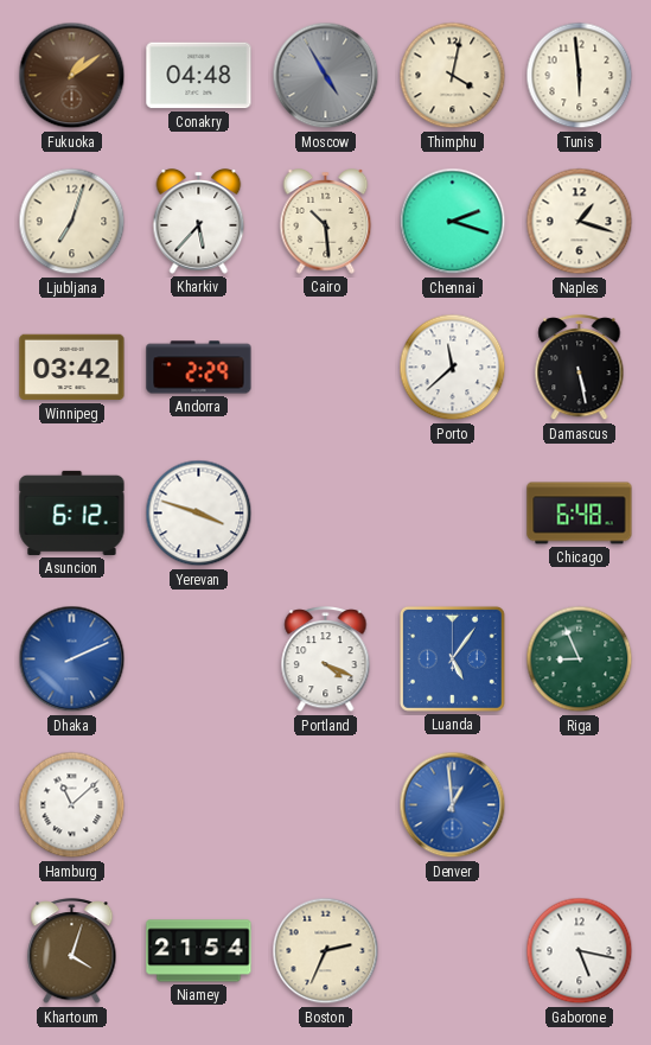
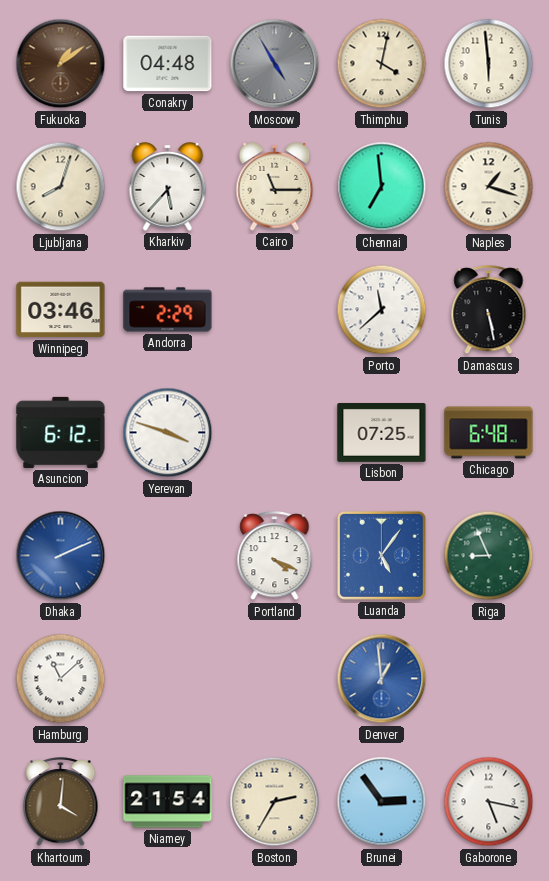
Ljubljana: 7:03 -> 8:03
Cairo: 10:29 -> 11:15
Chennai: 2:18 -> 6:59
Winnipeg: 03:42 -> 03:46
Lisbon: none -> 07:25
Khartoum: 4:03 -> 4:01
Boston: 2:34 -> 2:35
Brunei: none -> 2:54
